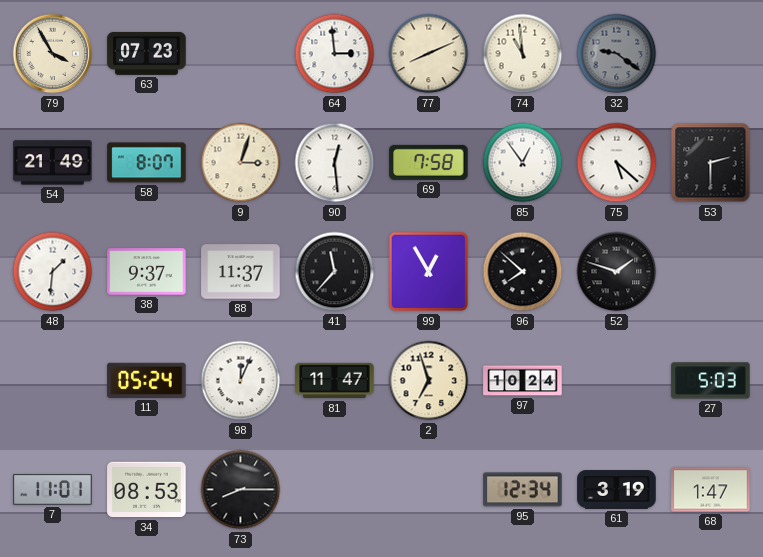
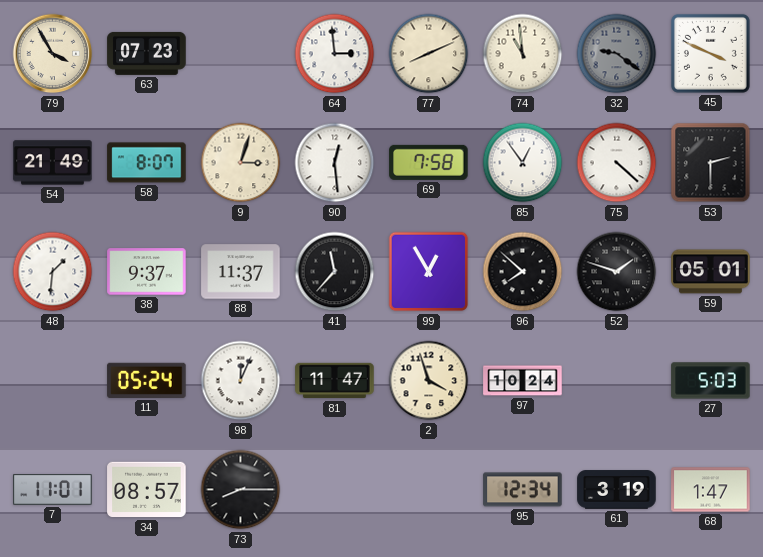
45: none -> 3:49
75: 5:22 -> 4:22
59: none -> 05:01
2: 6:57 -> 3:57
34: 08:53 -> 08:57
